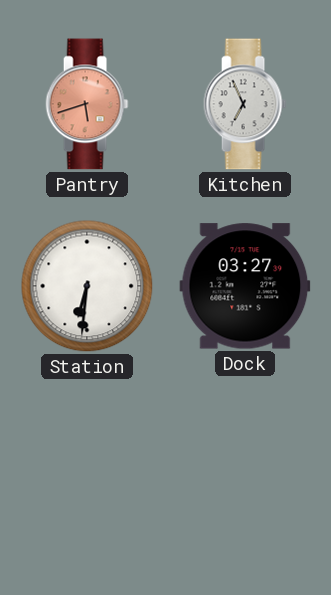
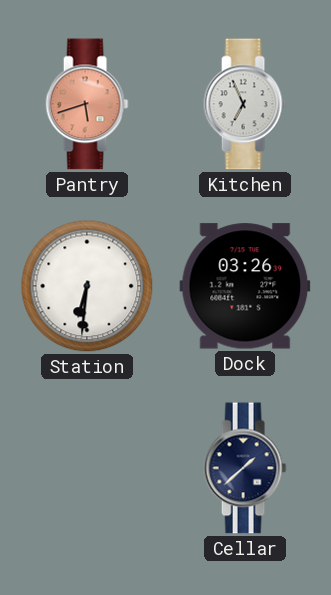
Dock: 03:27 -> 03:26
Cellar: none -> 1:38
